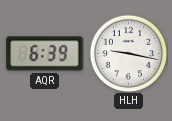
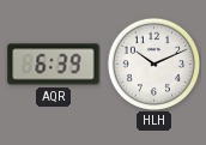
HLH: 9:17 -> 10:11
